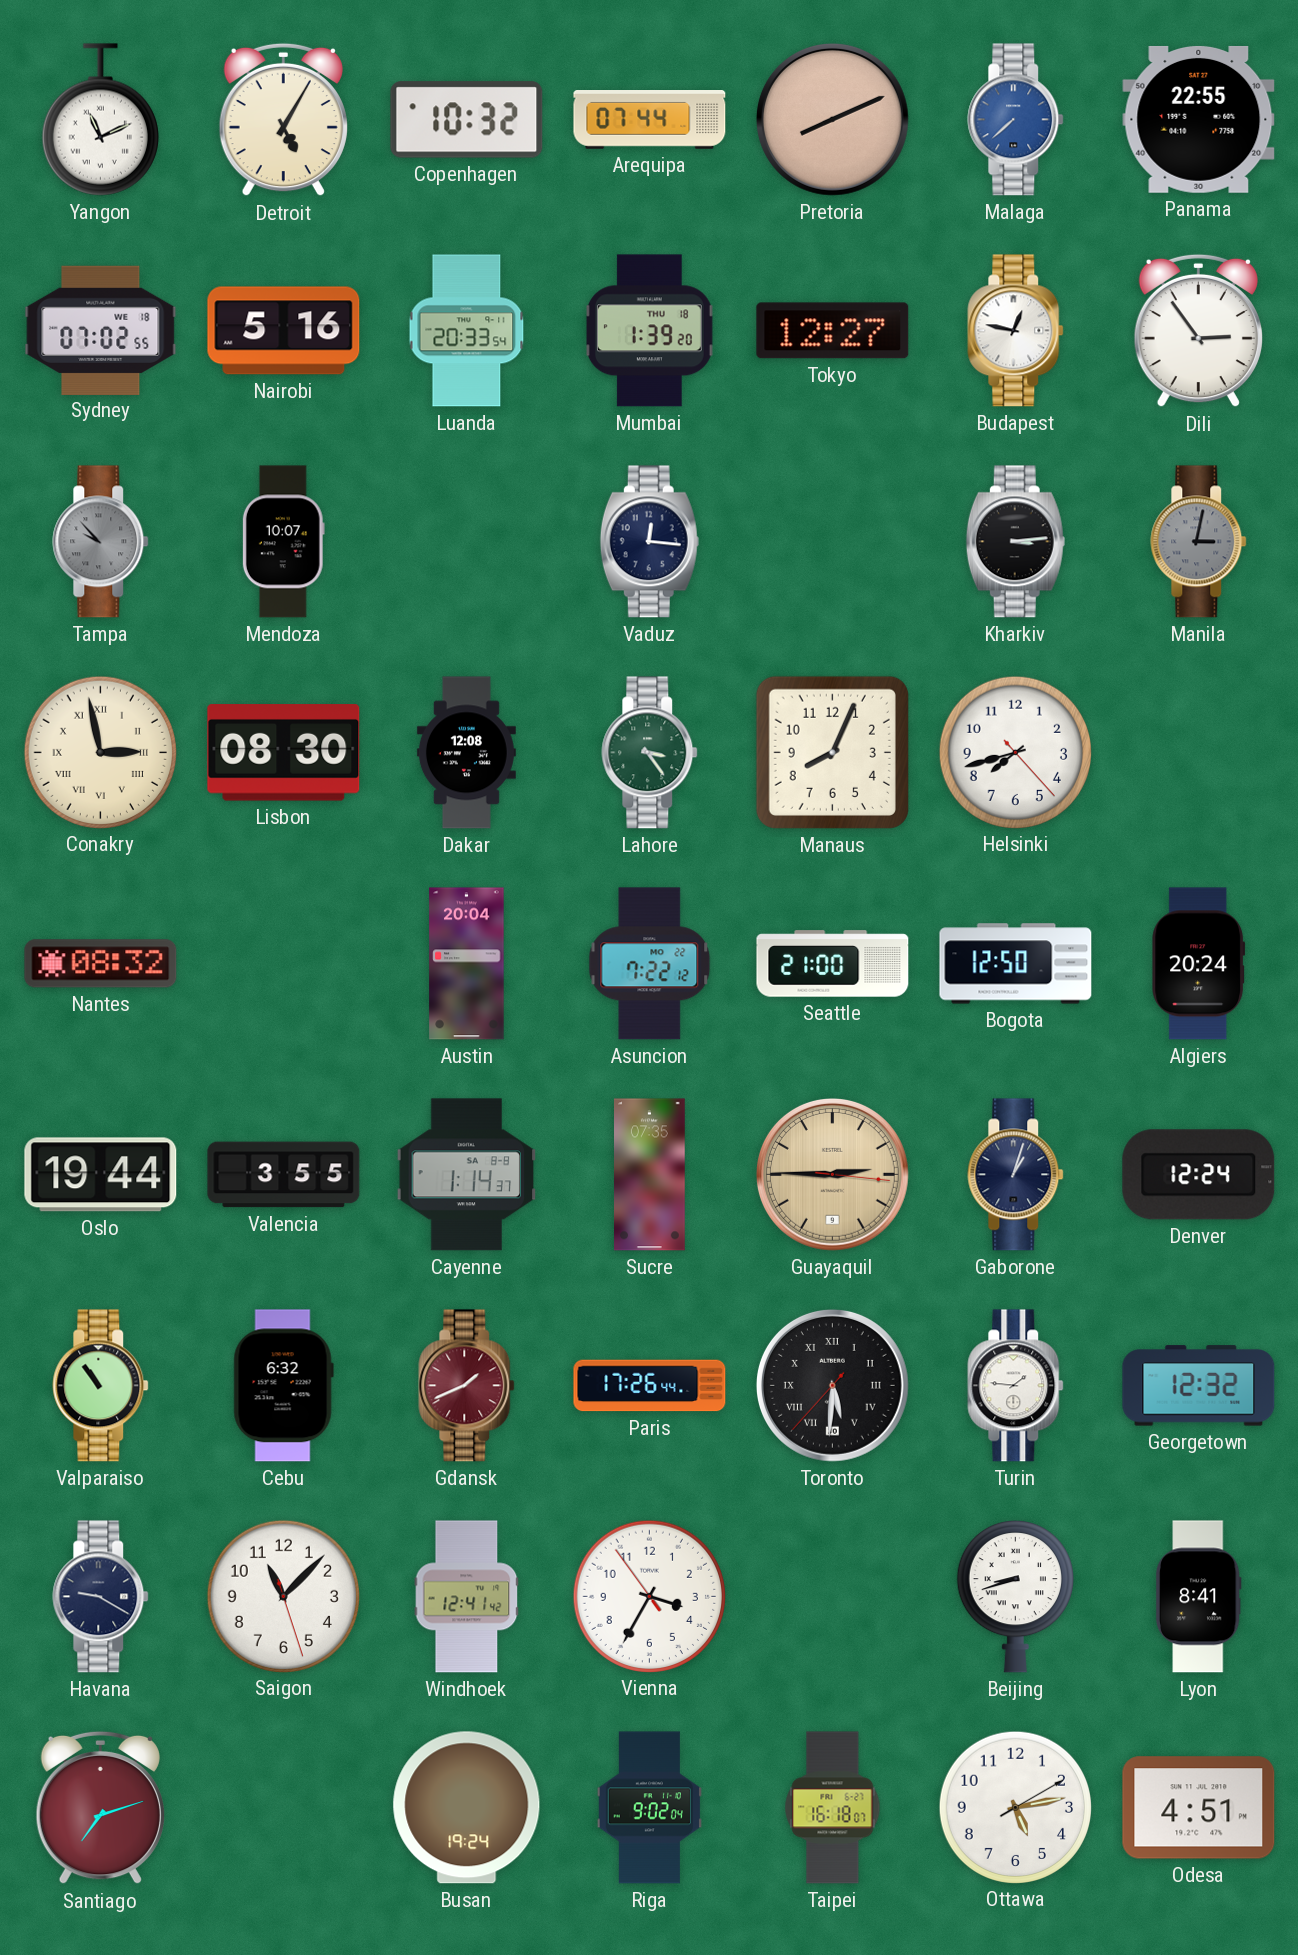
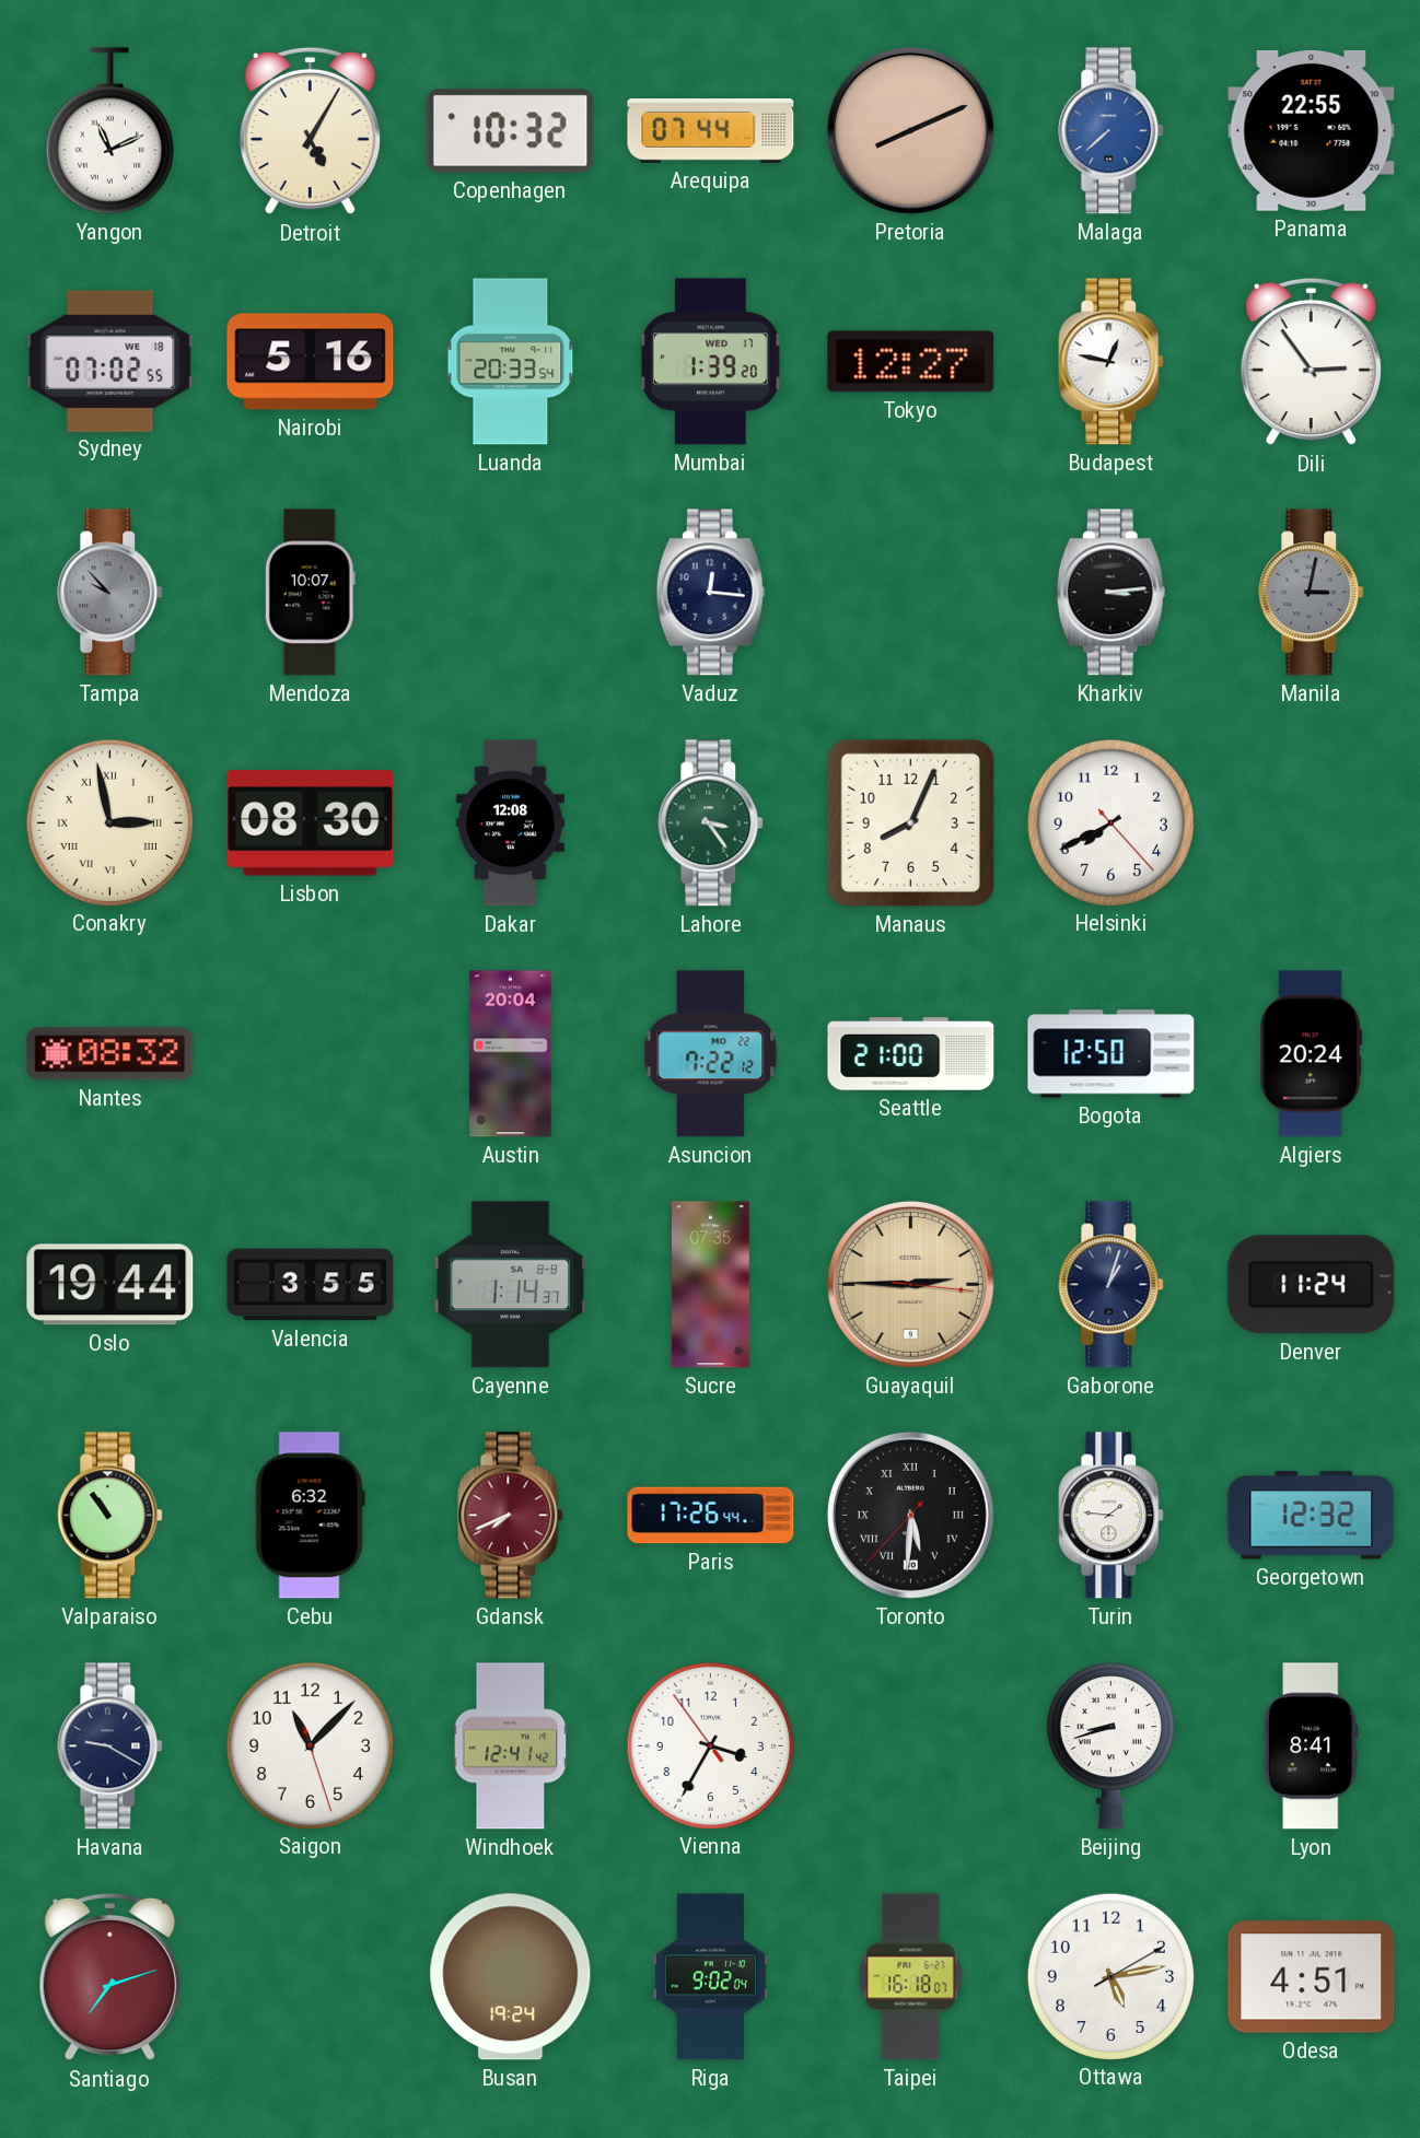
Mumbai date: THU 18 -> WED 17
Helsinki: 7:42 -> 7:40
Denver: 12:24 -> 11:24
Gdansk: 1:41 -> 7:41
